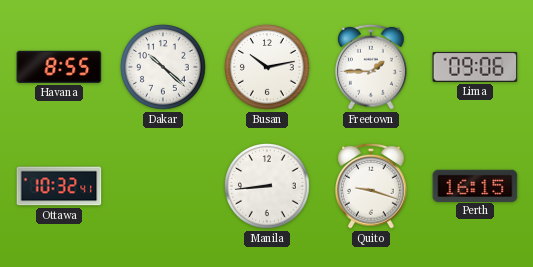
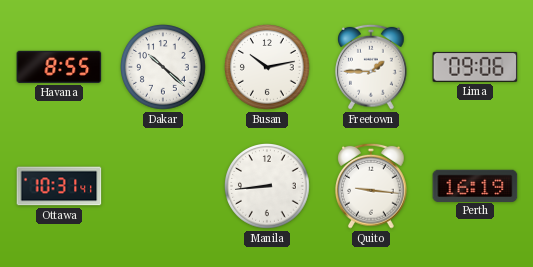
Ottawa: 10:32 -> 10:31
Quito: 9:18 -> 9:16
Perth: 16:15 -> 16:19
